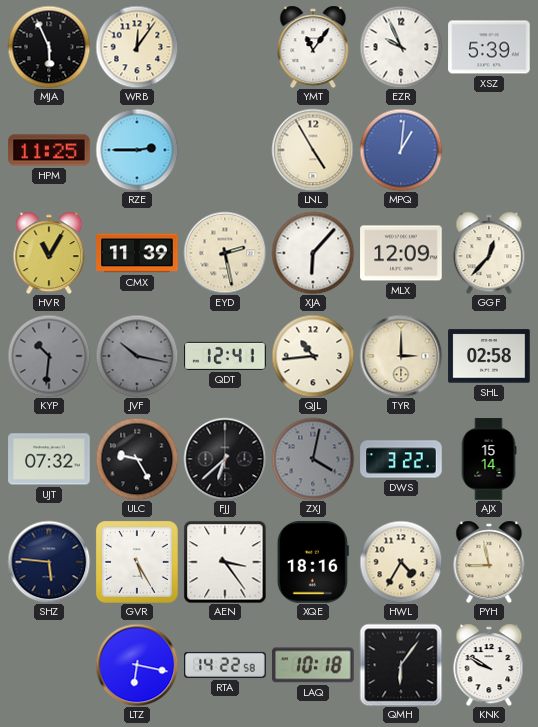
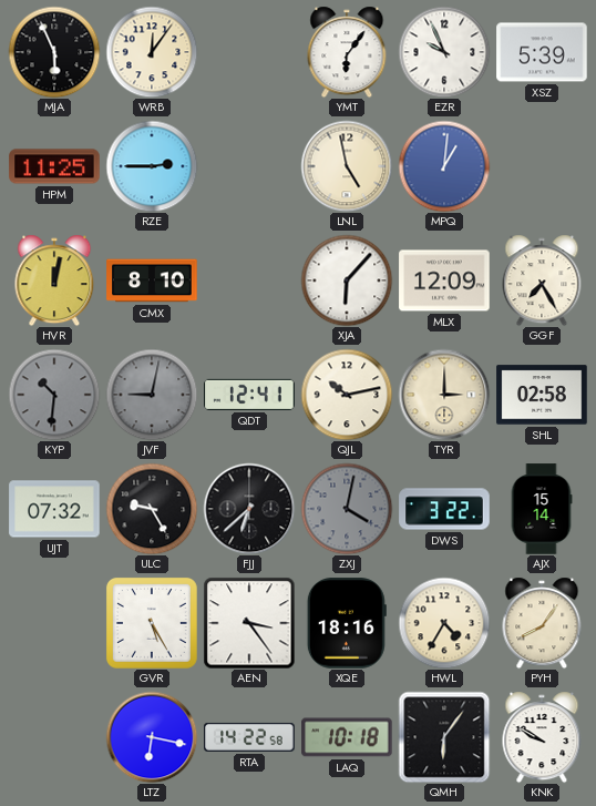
YMT: 11:06 -> 6:06
LNL: 4:55 -> 4:58
HVR: 11:05 -> 12:02
CMX: 11:39 -> 8:10
EYD: 2:28 -> none
GGF: 12:37 -> 7:25
JVF: 10:17 -> 9:02
QJL: 10:44 -> 10:13
SHZ: 5:46 -> none
PYH: 8:58 -> 8:06
